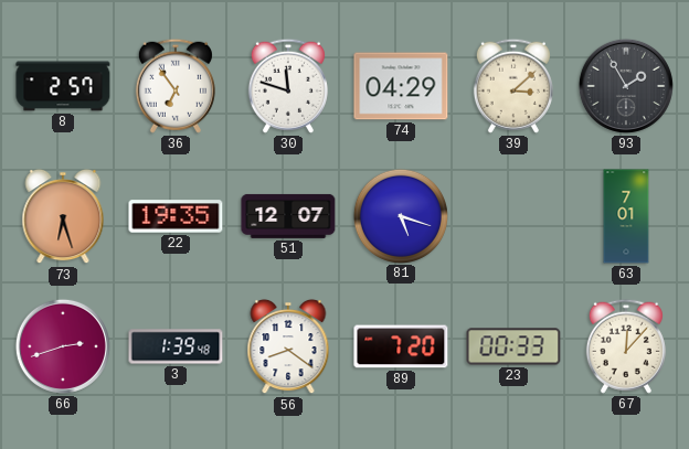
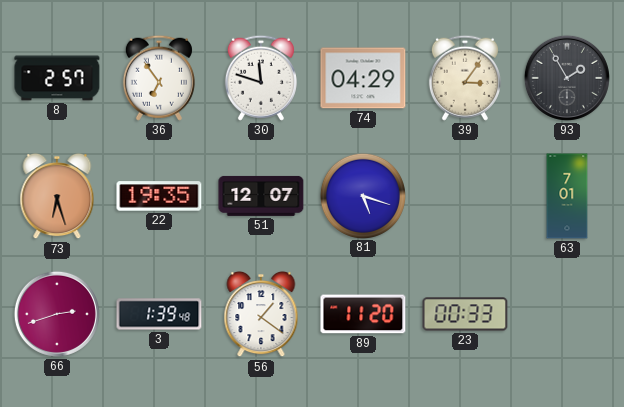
39: 3:08 -> 3:06
56: 8:21 -> 1:21
89: 7:20 -> 11:20
67: 12:07 -> none
